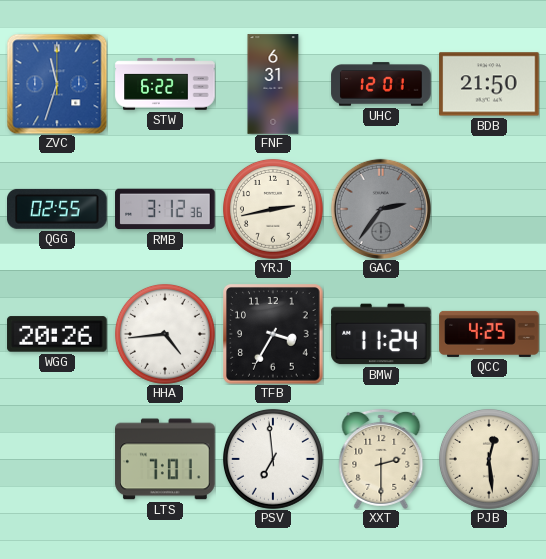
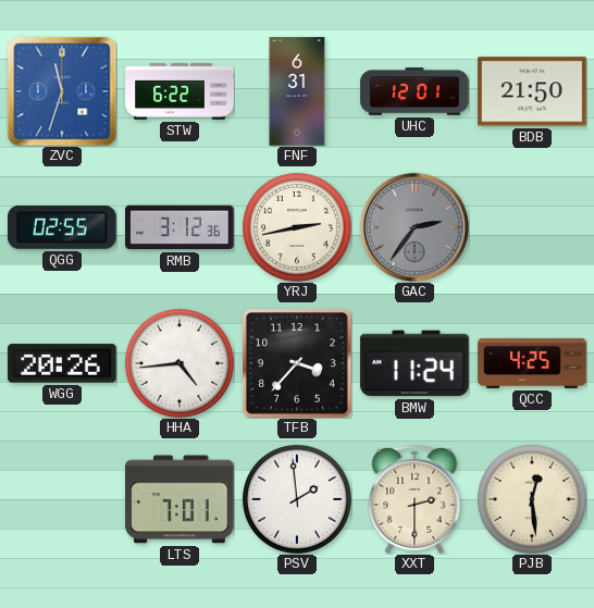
TFB: 3:35 -> 3:37
PSV: 6:59 -> 1:59
